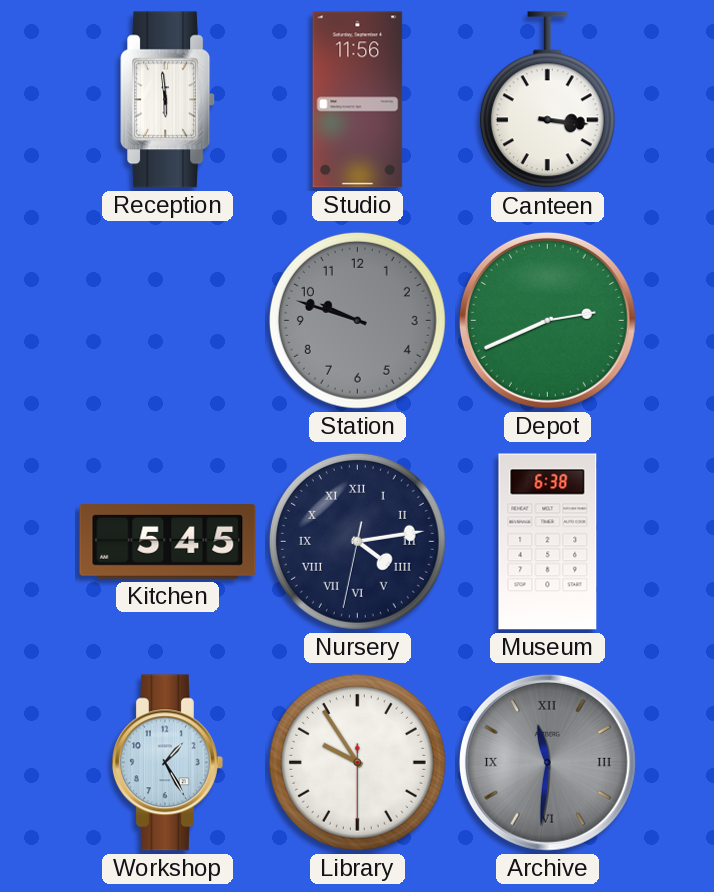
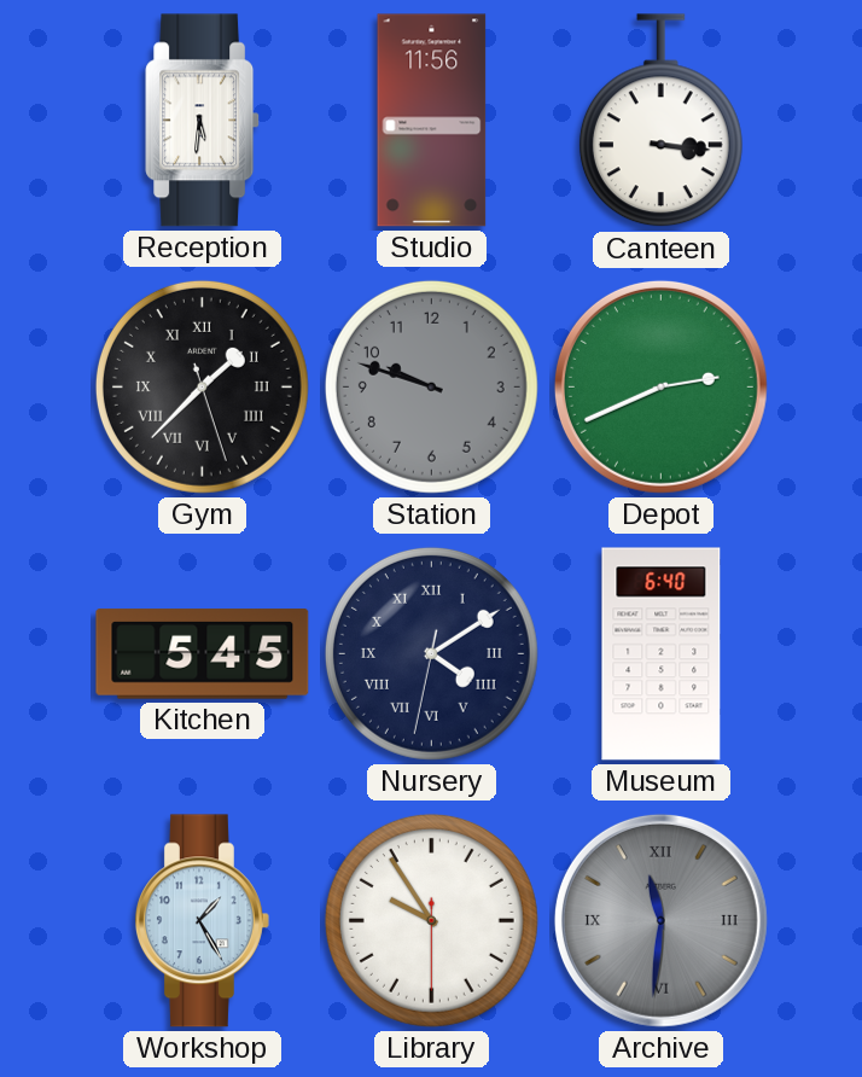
Reception: 5:59 -> 5:31
Gym: none -> 1:37
Nursery: 4:13 -> 4:09
Museum: 6:38 -> 6:40
